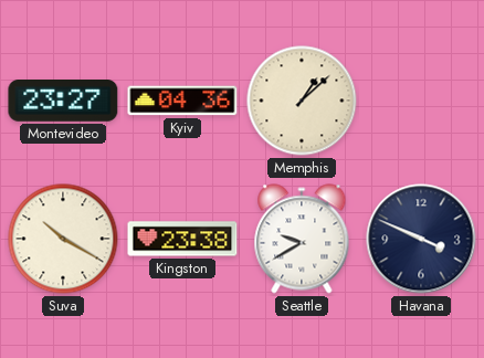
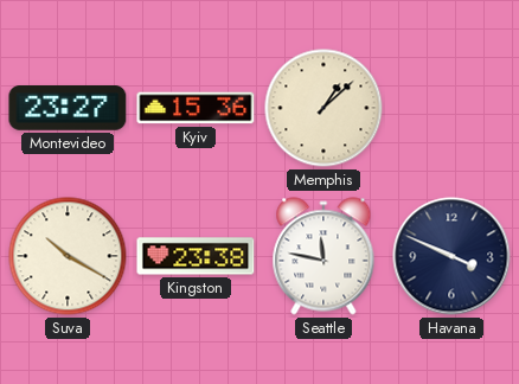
Kyiv: 04:36 -> 15:36
Seattle: 9:40 -> 11:47
